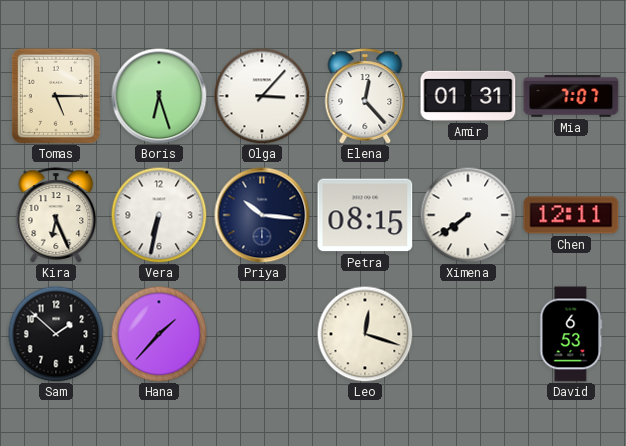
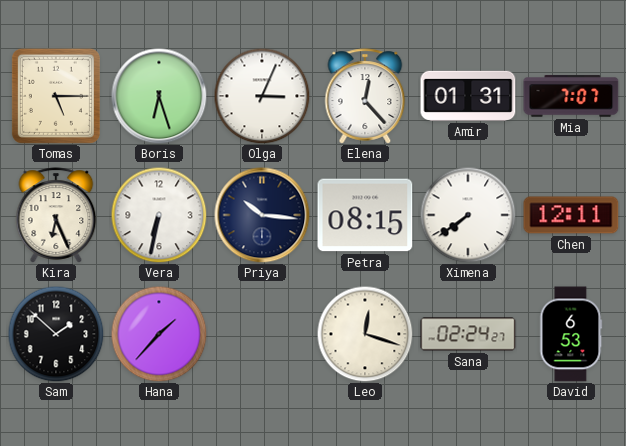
Olga: 3:07 -> 3:04
Sana: none -> 02:24
